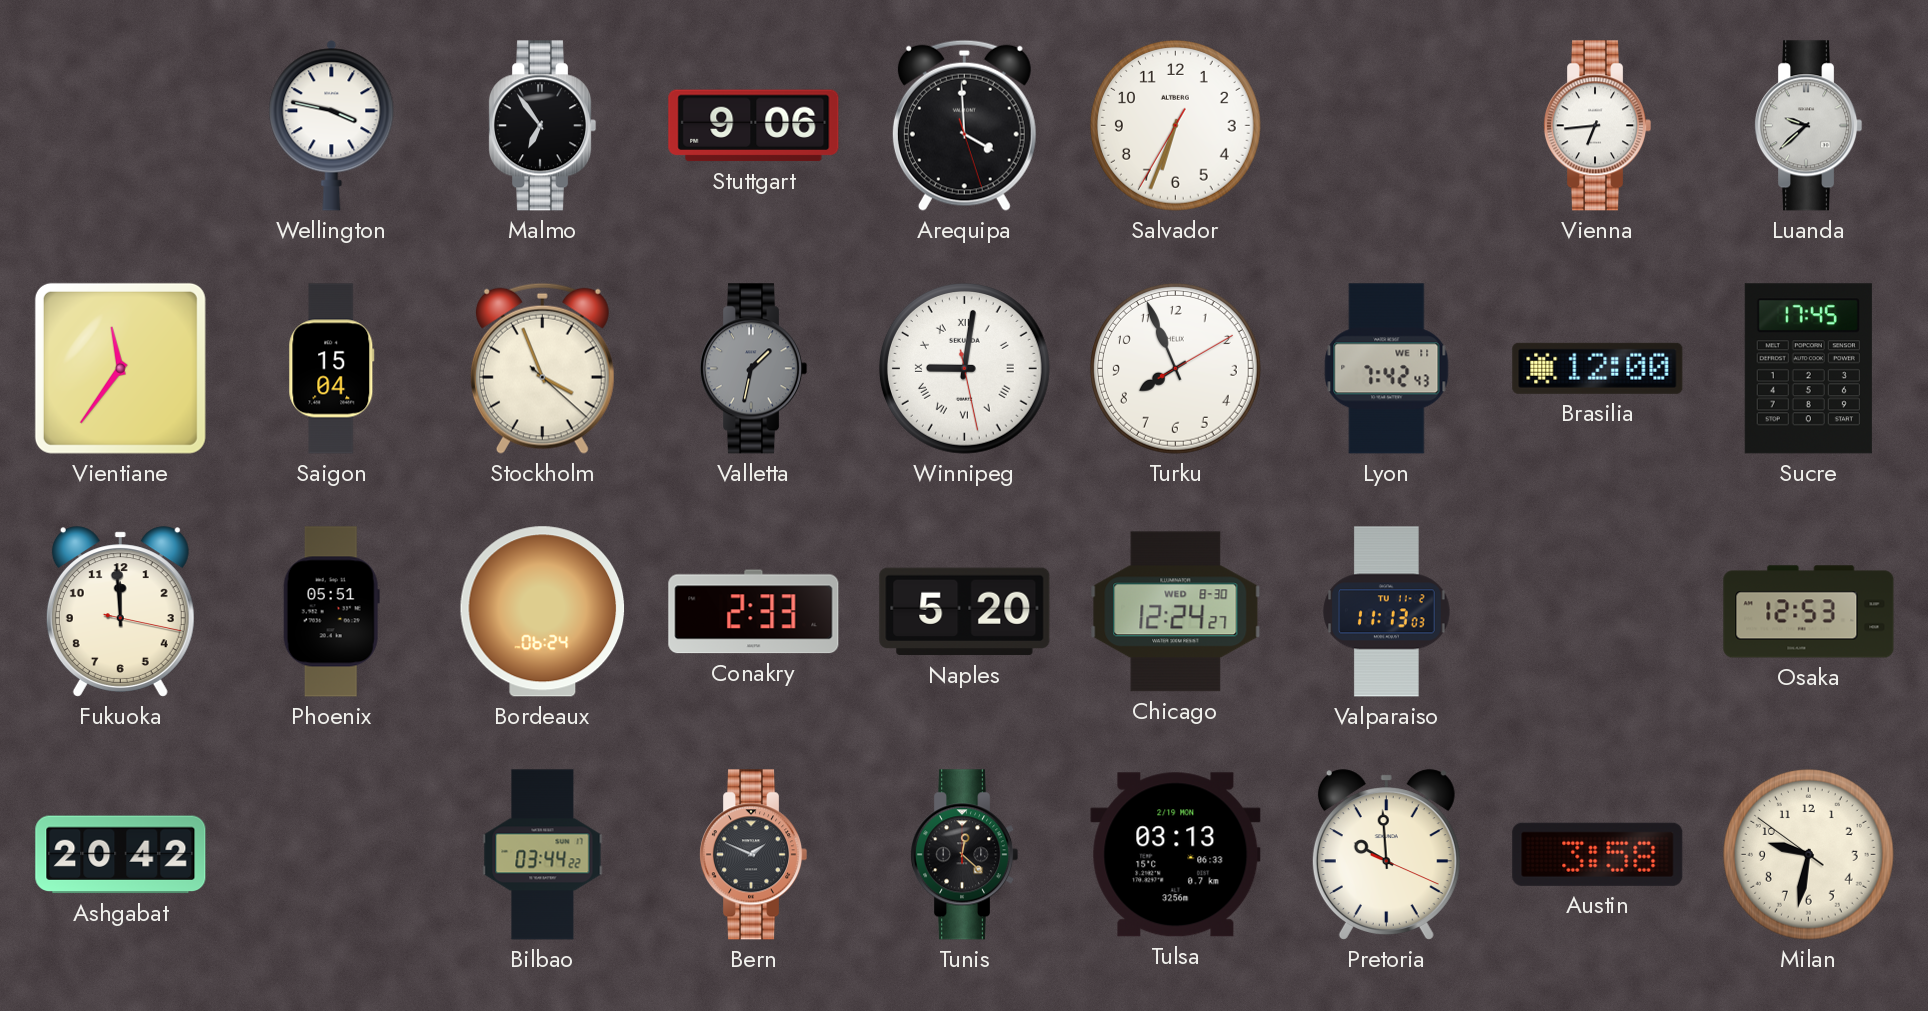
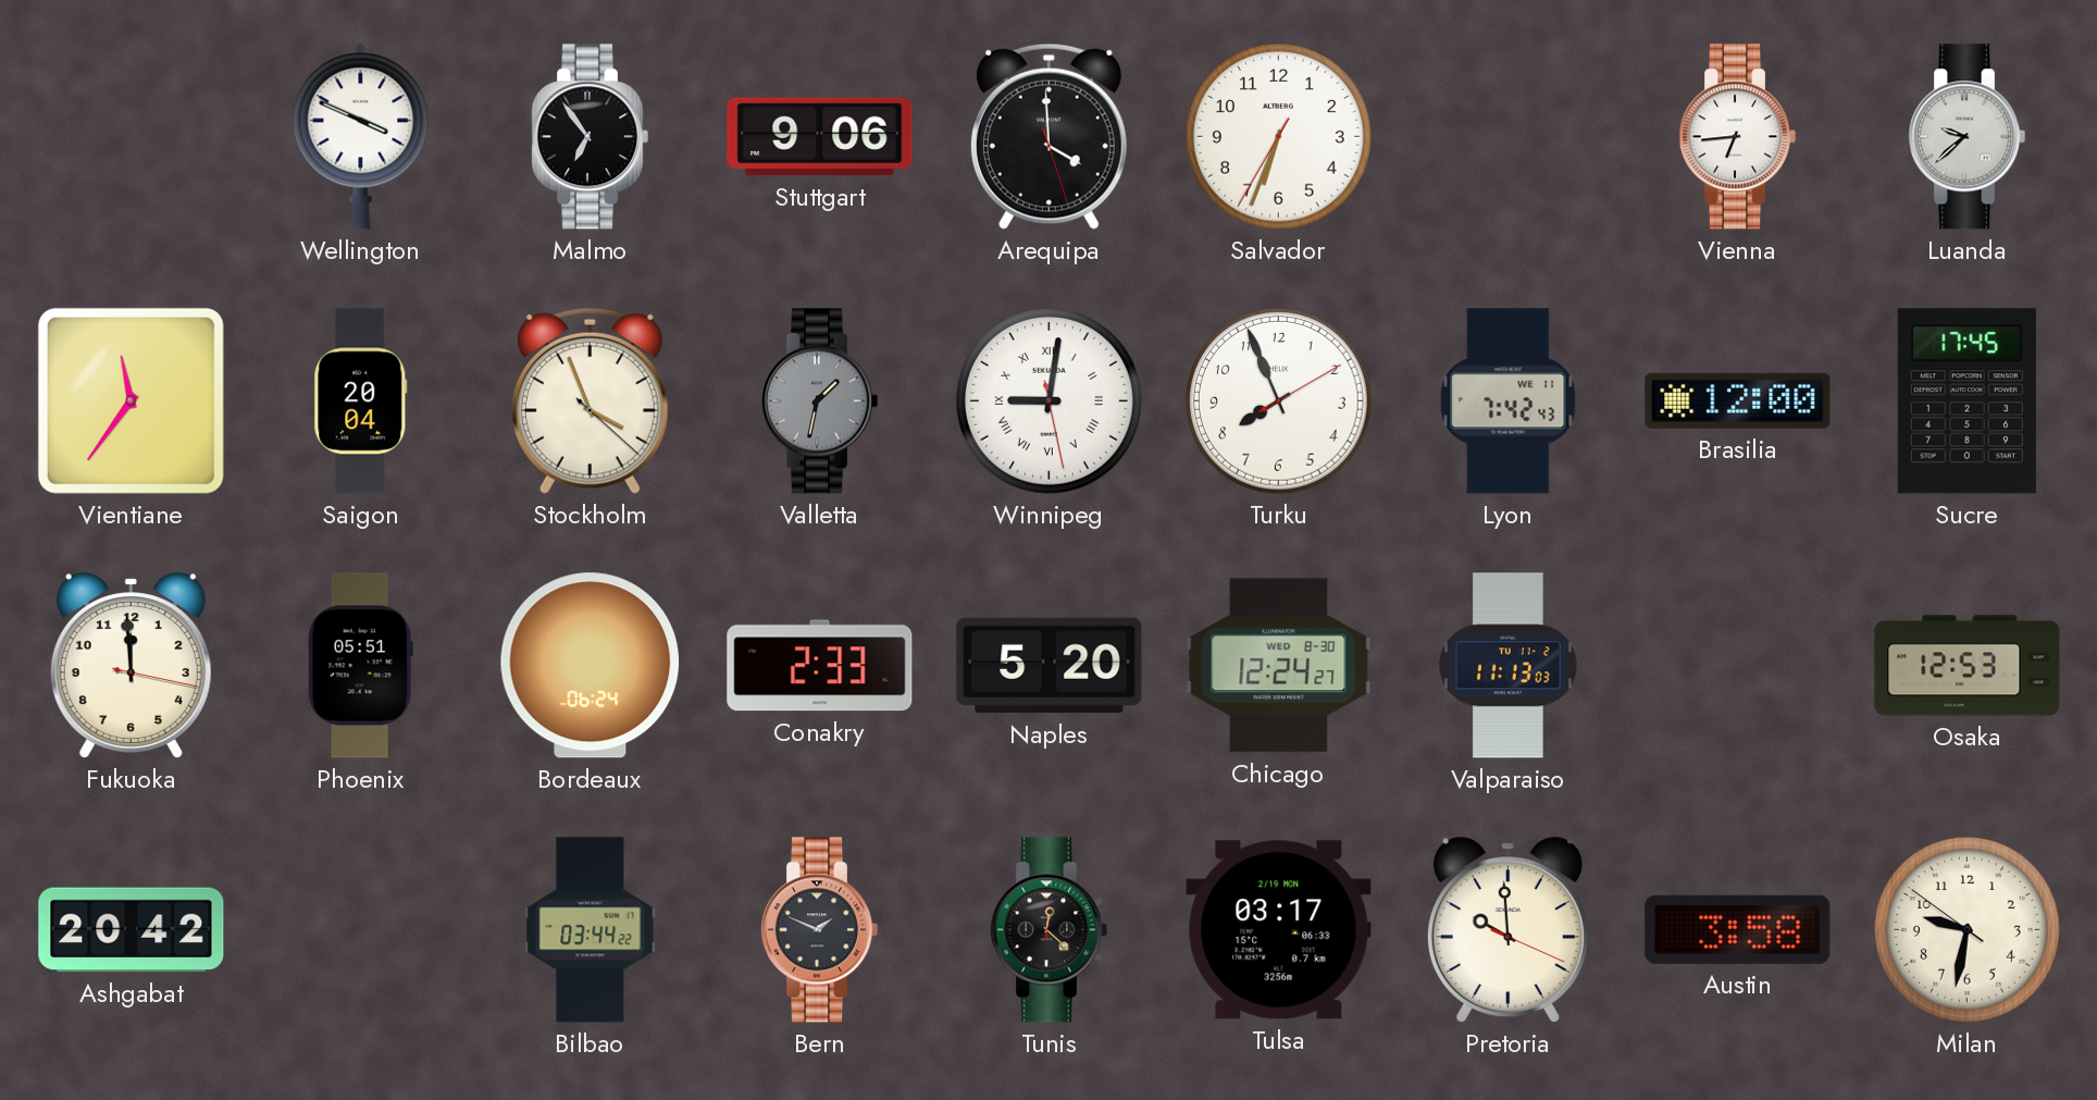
Wellington: 3:47 -> 3:49
Saigon: 15:04 -> 20:04
Tulsa: 03:13 -> 03:17
